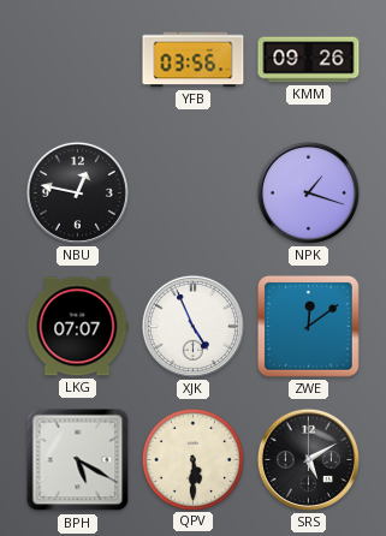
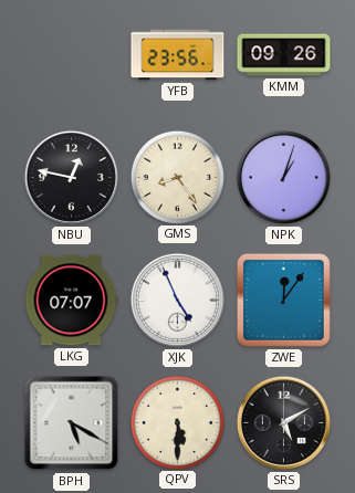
YFB: 03:56 -> 23:56
GMS: none -> 8:24
NPK: 1:18 -> 1:03
ZWE: 12:09 -> 12:06
